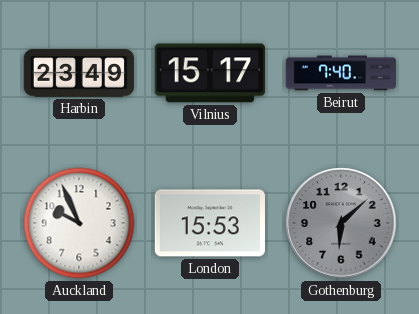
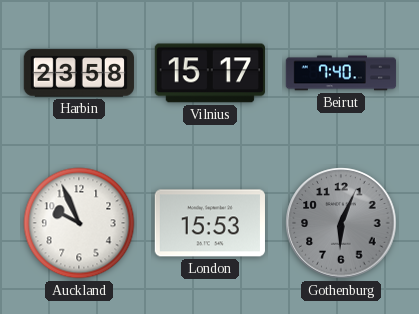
Harbin: 23:49 -> 23:58
Gothenburg: 6:08 -> 6:04
